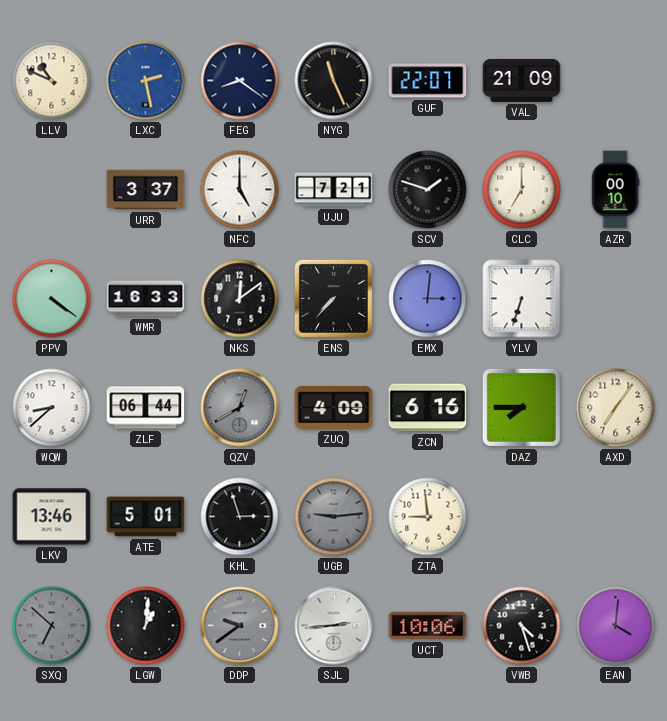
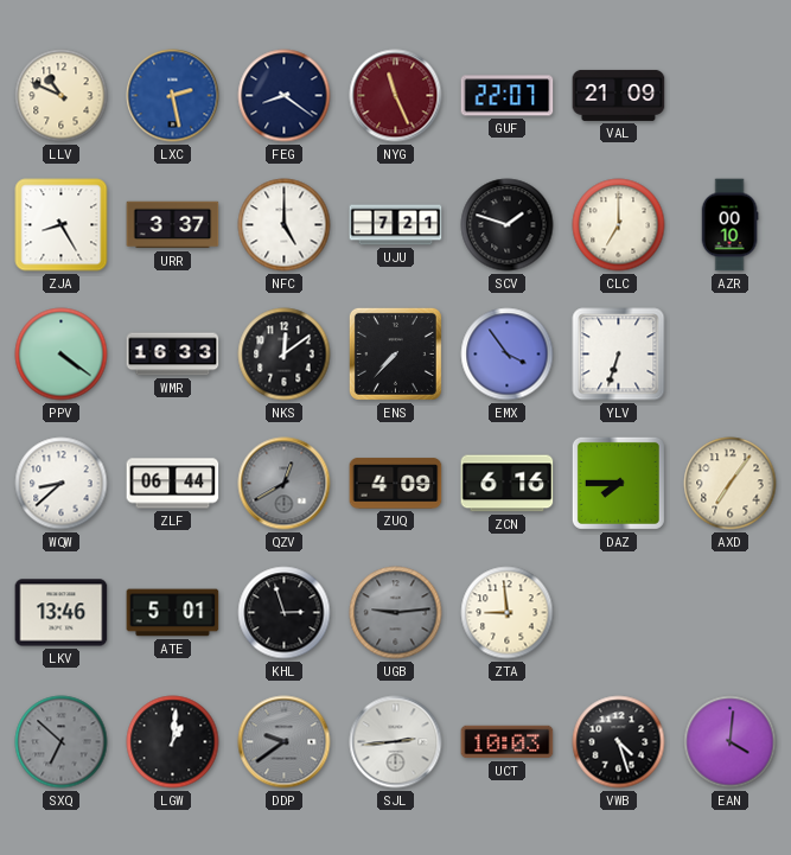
NYG dial: black -> burgundy
ZJA: none -> 8:25
EMX: 3:01 -> 3:54
UCT: 10:06 -> 10:03
